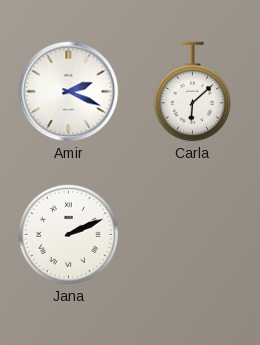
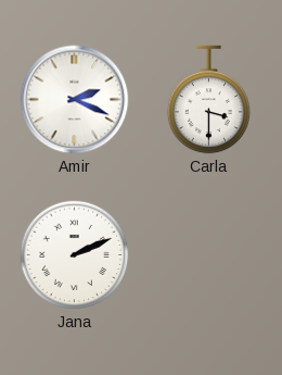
Carla: 6:08 -> 3:30
